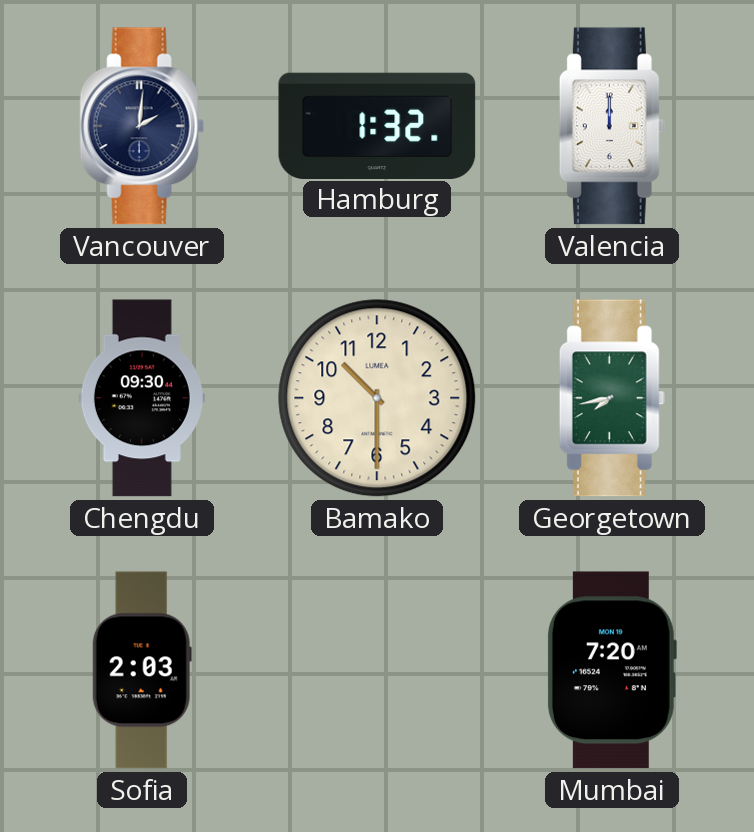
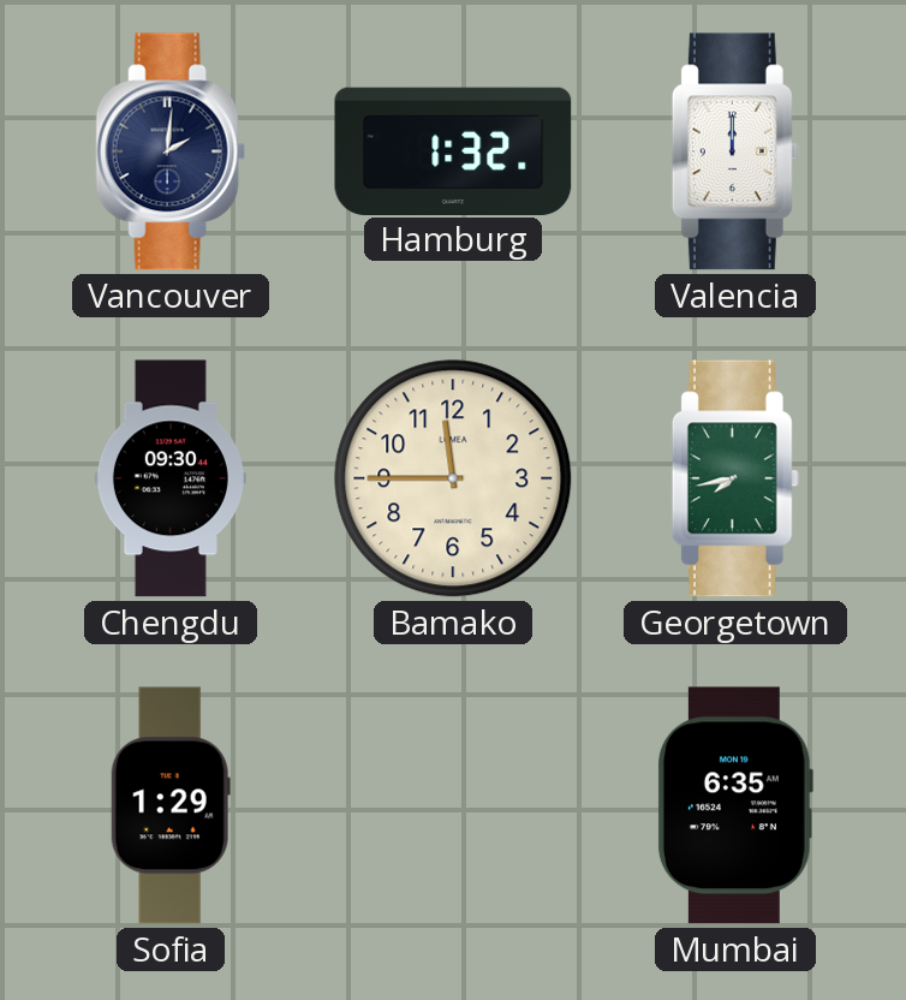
Bamako: 10:30 -> 11:45
Sofia: 2:03 -> 1:29
Mumbai: 7:20 -> 6:35
